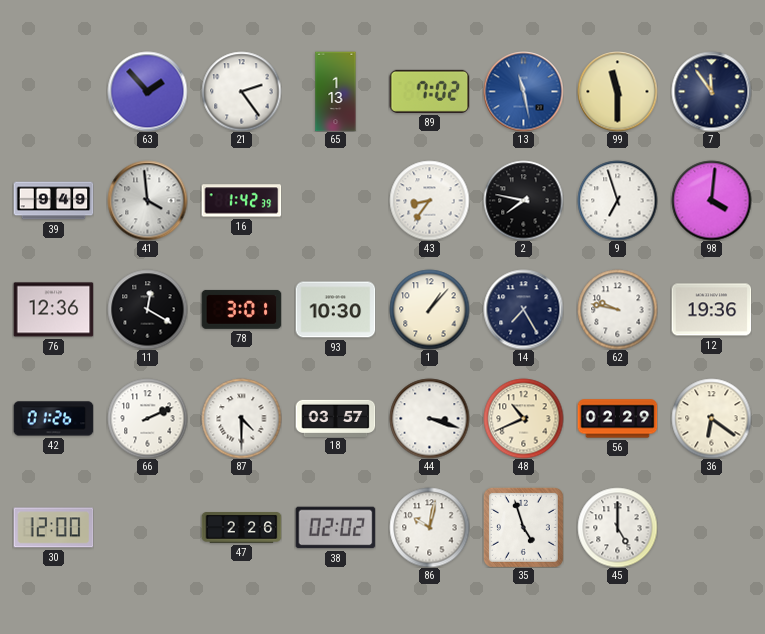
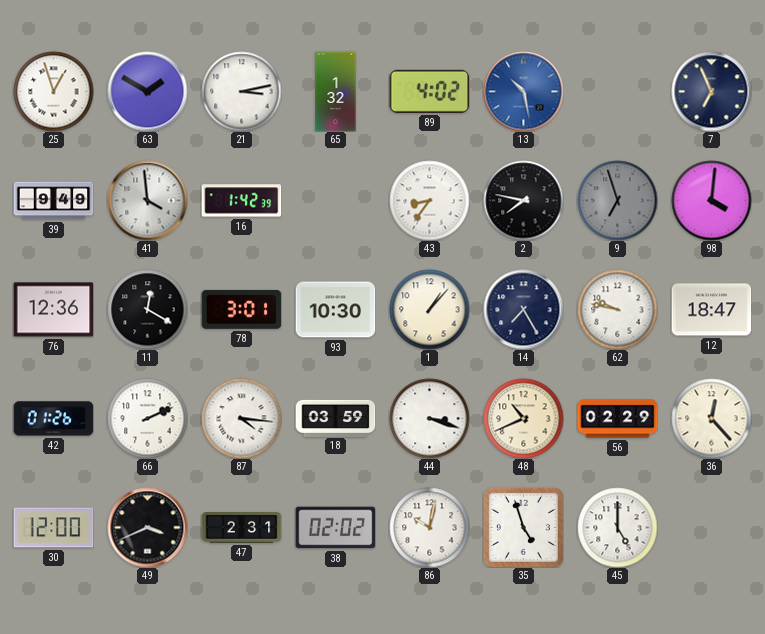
25: none -> 12:57
63: 1:53 -> 1:50
21: 2:24 -> 3:13
65: 1:13 -> 1:32
89: 7:02 -> 4:02
13: 11:28 -> 10:28
99: 11:30 -> none
7: 11:54 -> 6:56
9 dial: white -> grey
12: 19:36 -> 18:47
87: 4:30 -> 4:16
18: 03:57 -> 03:59
36: 6:21 -> 12:23
49: none -> 3:41
47: 2:26 -> 2:31
